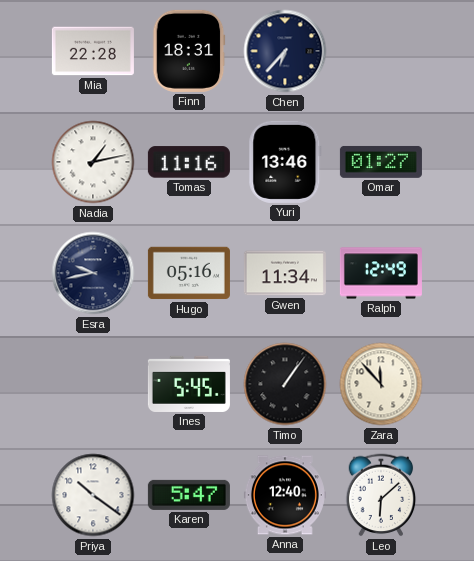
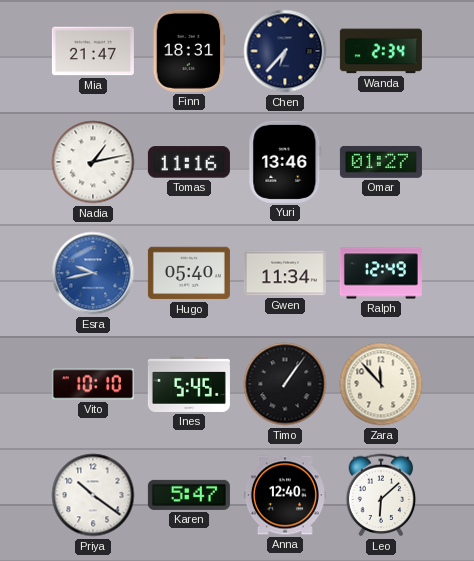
Mia: 22:28 -> 21:47
Wanda: none -> 2:34
Esra dial: navy -> blue
Hugo: 05:16 -> 05:40
Vito: none -> 10:10
